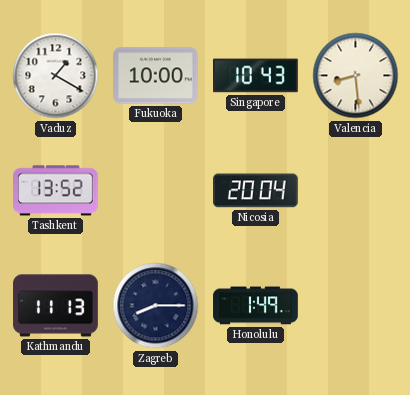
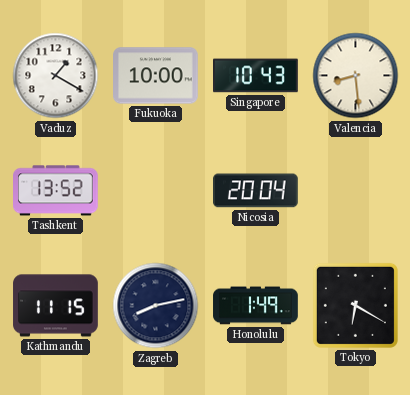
Kathmandu: 11:13 -> 11:15
Zagreb: 8:15 -> 8:13
Tokyo: none -> 6:20
